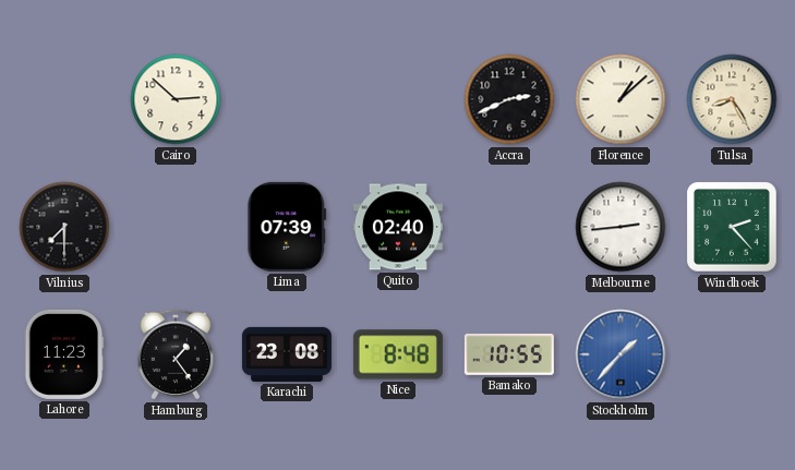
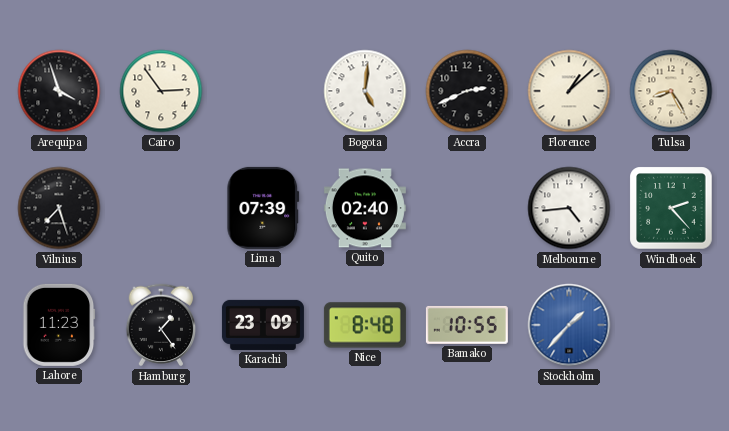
Arequipa: none -> 3:57
Cairo: 2:52 -> 2:54
Bogota: none -> 5:01
Vilnius: 7:30 -> 7:27
Melbourne: 2:44 -> 4:44
Karachi: 23:08 -> 23:09
